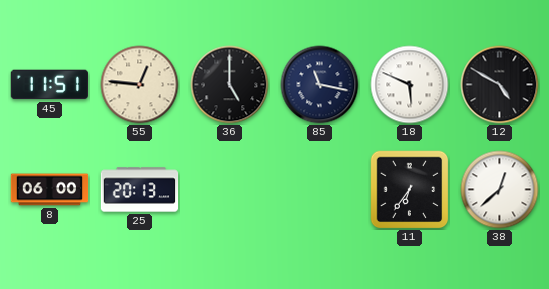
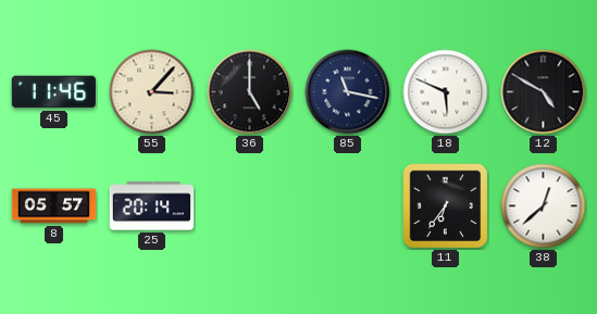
45: 11:51 -> 11:46
55: 12:46 -> 3:07
8: 06:00 -> 05:57
25: 20:13 -> 20:14
